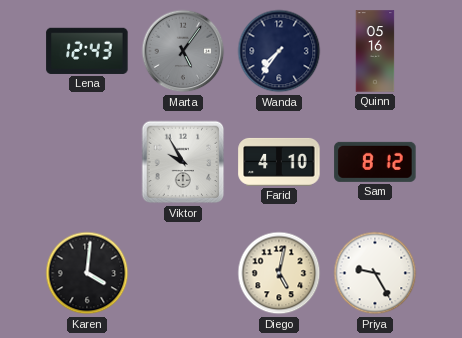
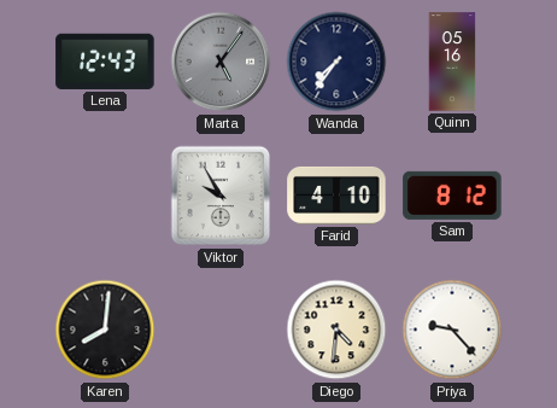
Karen: 4:01 -> 8:01
Diego: 5:02 -> 4:31
Priya: 9:25 -> 9:23
